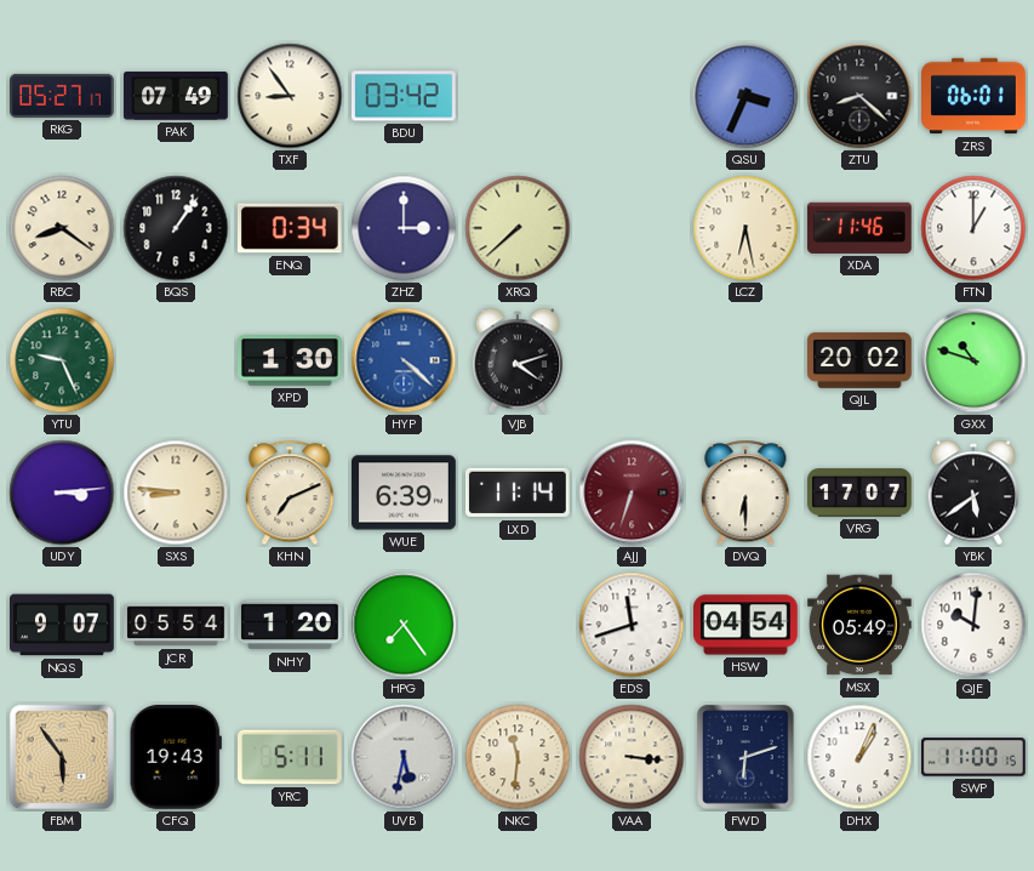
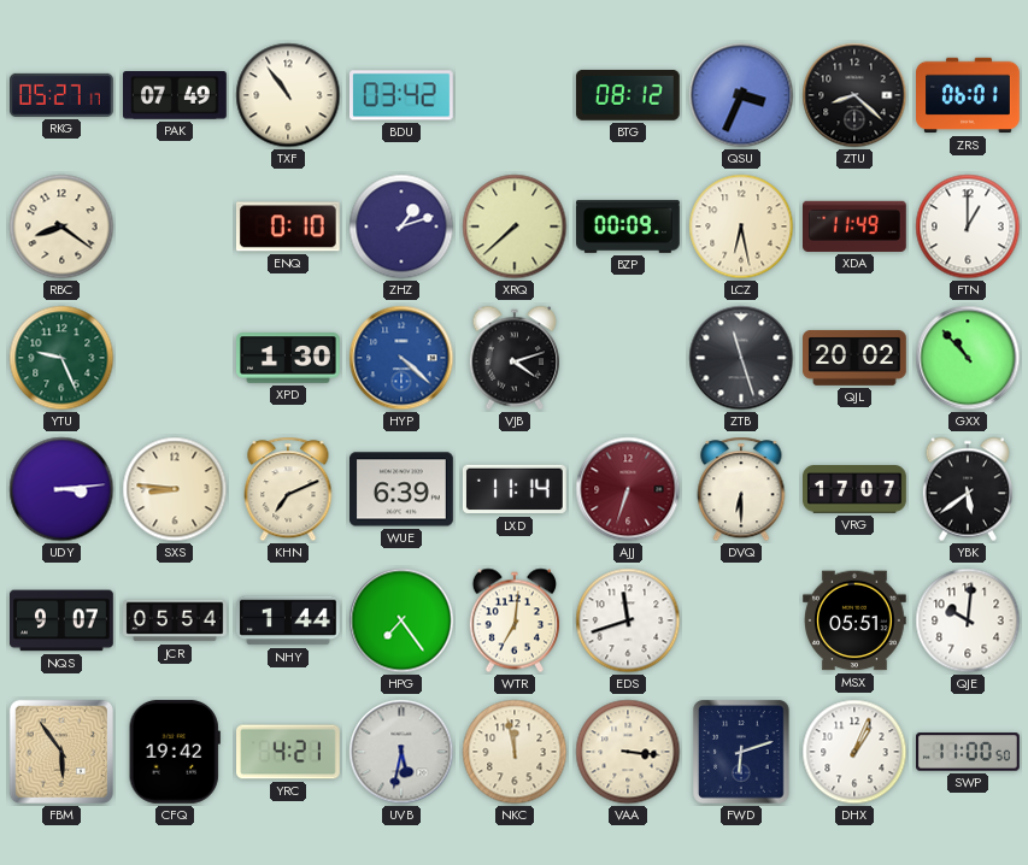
TXF: 8:54 -> 10:54
BTG: none -> 08:12
BQS: 1:06 -> none
ENQ: 0:34 -> 0:10
ZHZ: 3:00 -> 1:12
BZP: none -> 00:09
XDA: 11:46 -> 11:49
ZTB: none -> 11:27
GXX: 10:48 -> 10:53
NHY: 1:20 -> 1:44
WTR: none -> 7:01
HSW: 04:54 -> none
MSX: 05:49 -> 05:51
CFQ: 19:43 -> 19:42
YRC: 5:11 -> 4:21
NKC: 11:31 -> 11:58
SWP: 11:00:15 -> 11:00:50
